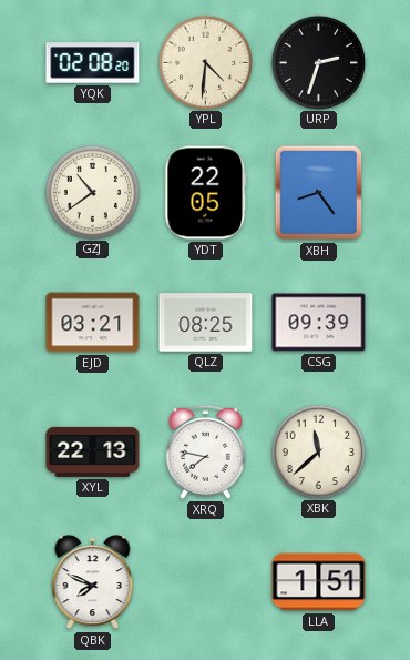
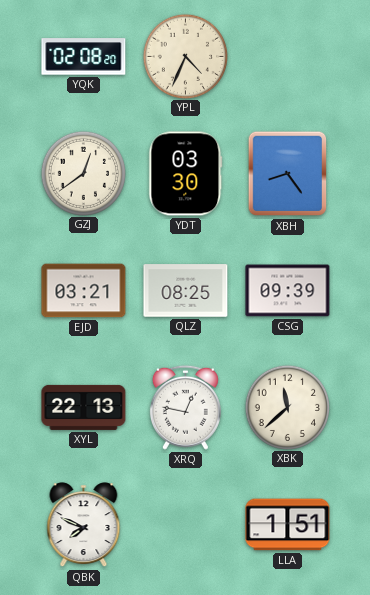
YPL: 4:31 -> 4:34
URP: 2:33 -> none
GZJ: 10:39 -> 12:39
YDT: 22:05 -> 03:30
XRQ: 7:47 -> 12:47
